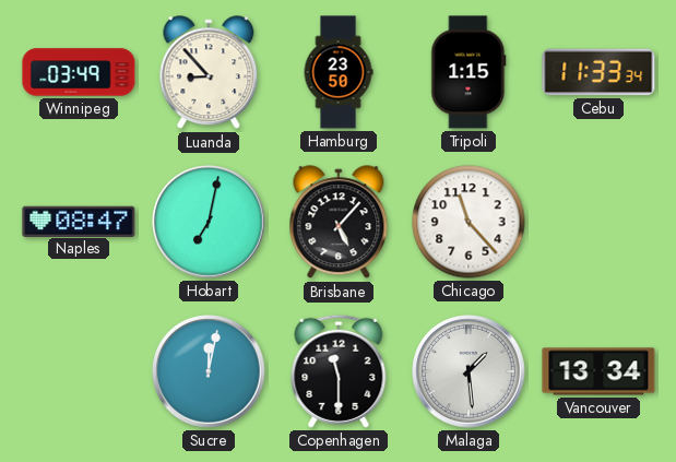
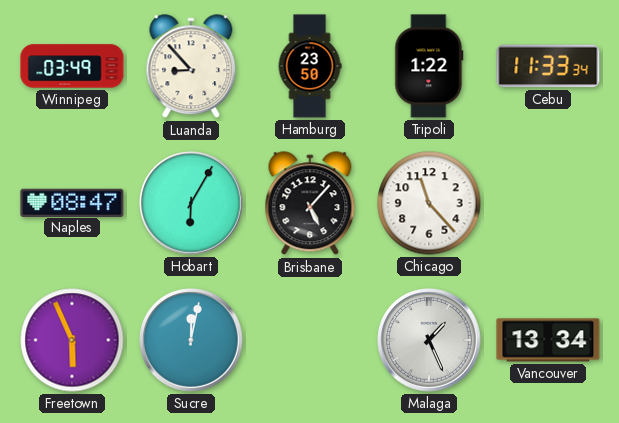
Tripoli: 1:15 -> 1:22
Hobart: 7:02 -> 6:05
Freetown: none -> 5:56
Copenhagen: 11:30 -> none
Malaga: 1:29 -> 1:26
